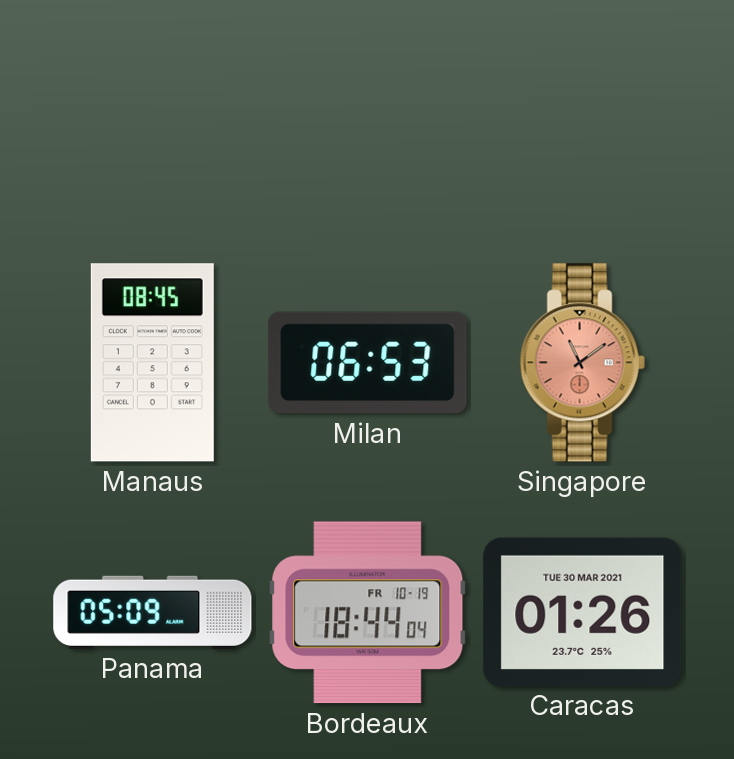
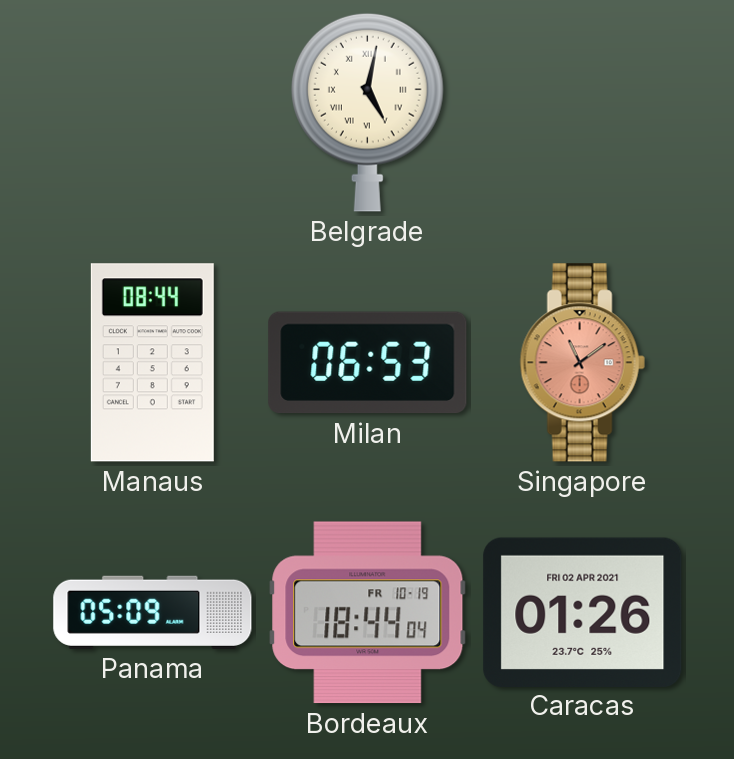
Belgrade: none -> 5:02
Manaus: 08:45 -> 08:44
Caracas date: TUE 30 MAR 2021 -> FRI 02 APR 2021
